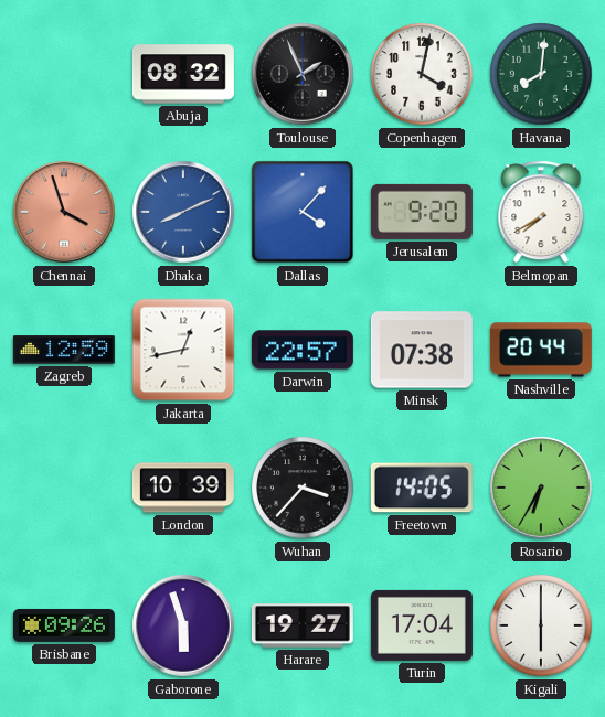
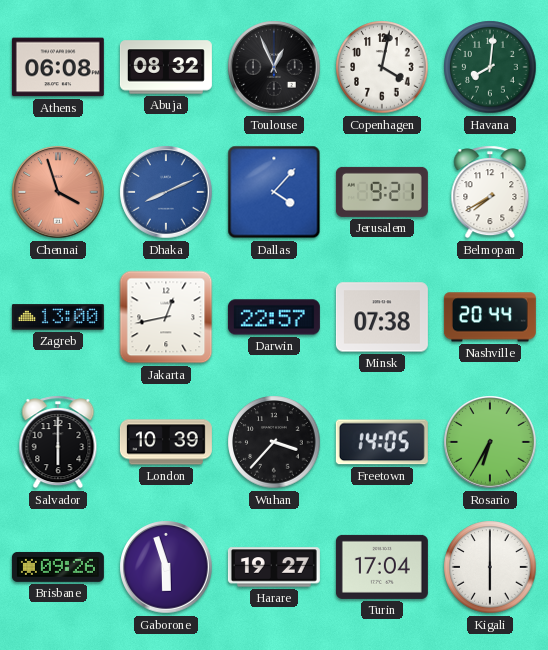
Athens: none -> 06:08
Toulouse: 1:56 -> 12:56
Jerusalem: 9:20 -> 9:21
Zagreb: 12:59 -> 13:00
Salvador: none -> 6:00
